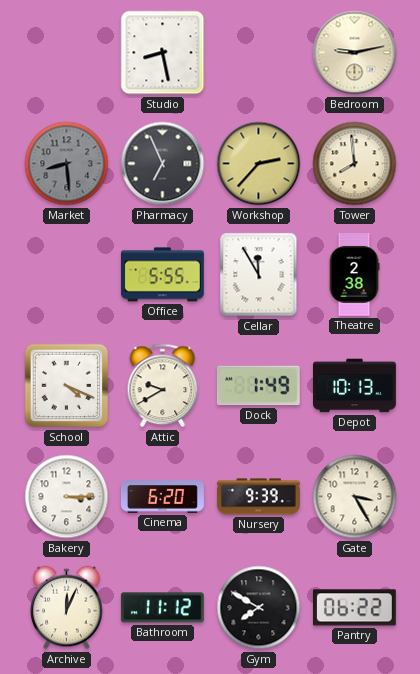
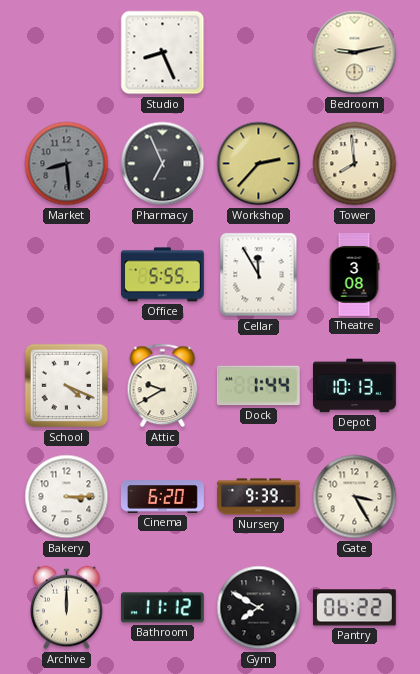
Studio: 8:28 -> 8:26
Theatre: 2:38 -> 3:08
Dock: 1:49 -> 1:44
Archive: 12:04 -> 12:00
